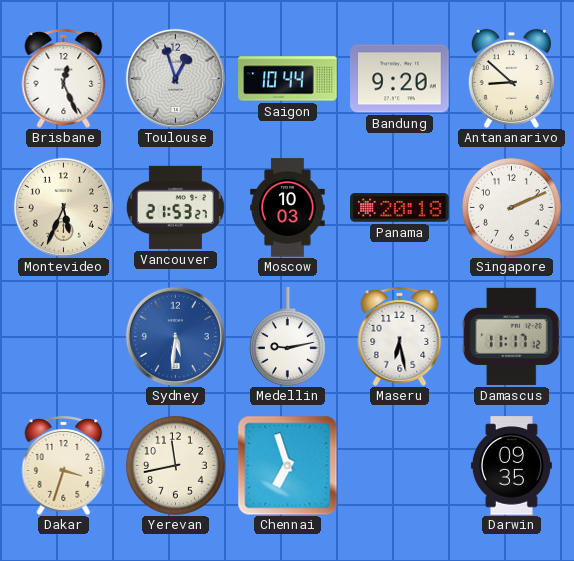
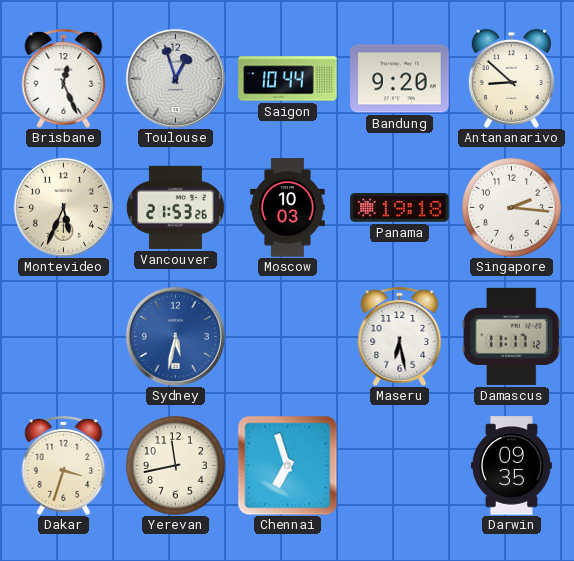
Vancouver: 21:53:27 -> 21:53:26
Panama: 20:18 -> 19:18
Singapore: 2:11 -> 2:16
Sydney: 5:31 -> 5:32
Medellin: 9:13 -> none
